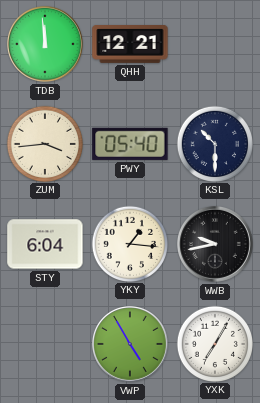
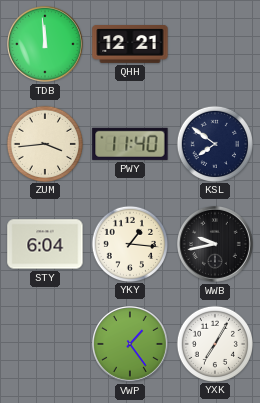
PWY: 05:40 -> 11:40
KSL: 10:30 -> 7:51
VWP: 4:55 -> 1:24
